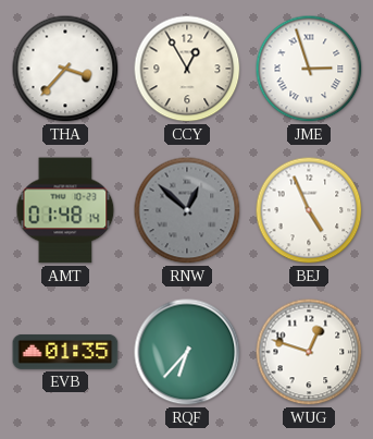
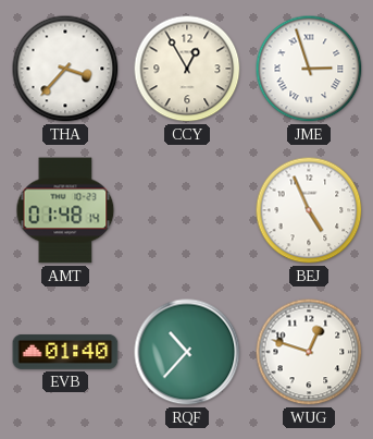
RNW: 12:52 -> none
EVB: 01:35 -> 01:40
RQF: 6:37 -> 10:37
